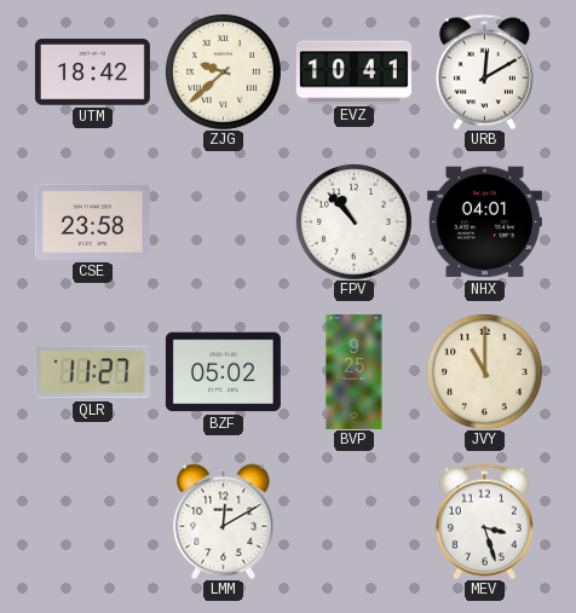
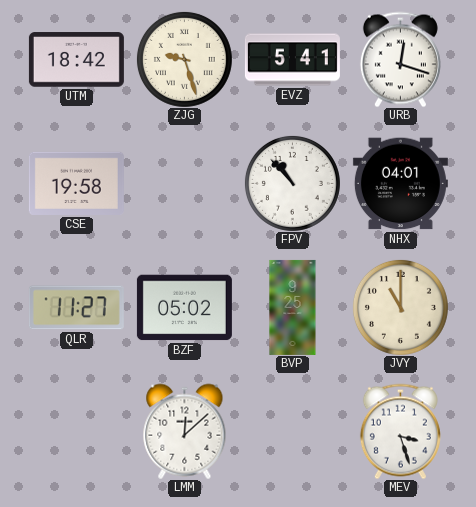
ZJG: 9:38 -> 9:27
EVZ: 10:41 -> 5:41
URB: 12:10 -> 12:18
CSE: 23:58 -> 19:58
LMM: 12:10 -> 12:08
